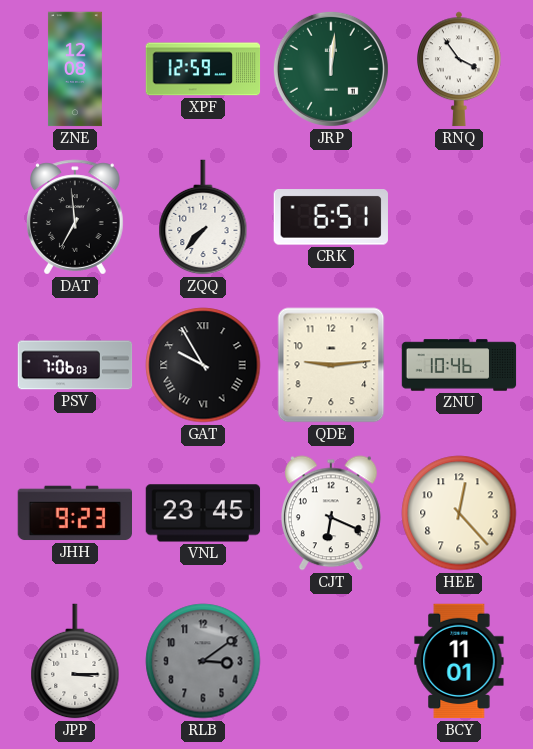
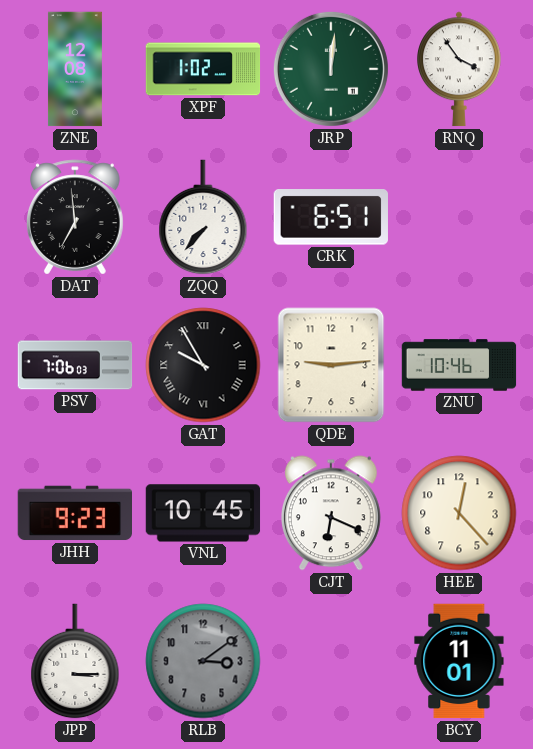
XPF: 12:59 -> 1:02
VNL: 23:45 -> 10:45
